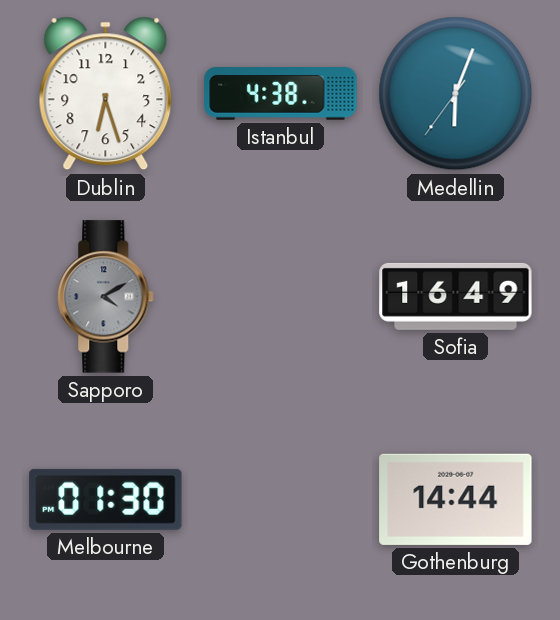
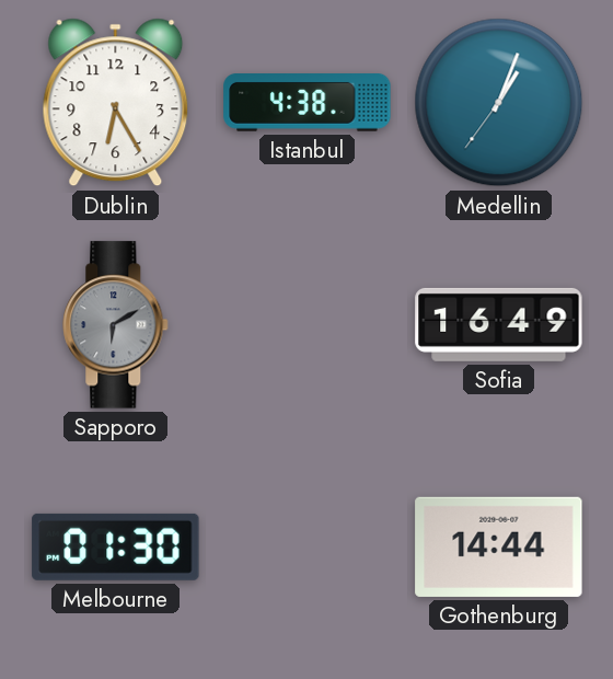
Dublin: 6:27 -> 6:25
Medellin: 6:03 -> 1:03
Sapporo: 4:10 -> 6:10
